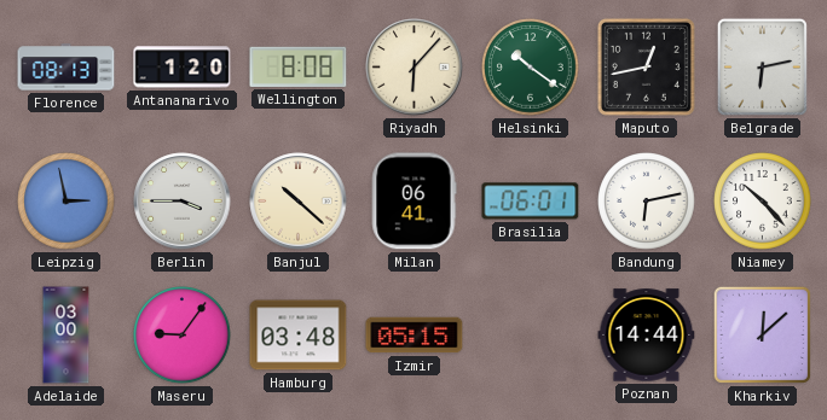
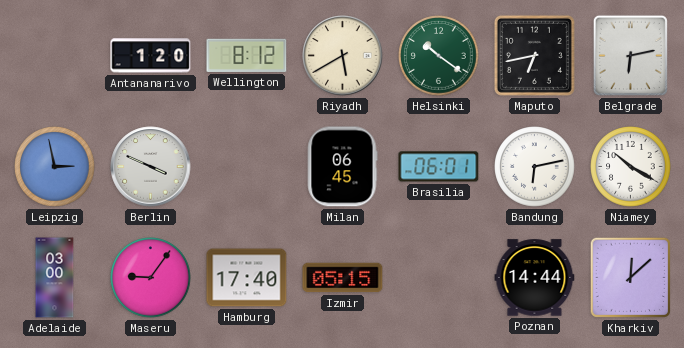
Florence: 08:13 -> none
Wellington: 8:08 -> 8:12
Riyadh: 6:07 -> 5:40
Maputo: 12:43 -> 6:43
Berlin: 3:45 -> 3:49
Banjul: 10:22 -> none
Milan: 06:41 -> 06:45
Niamey: 10:23 -> 10:20
Hamburg: 03:48 -> 17:40
